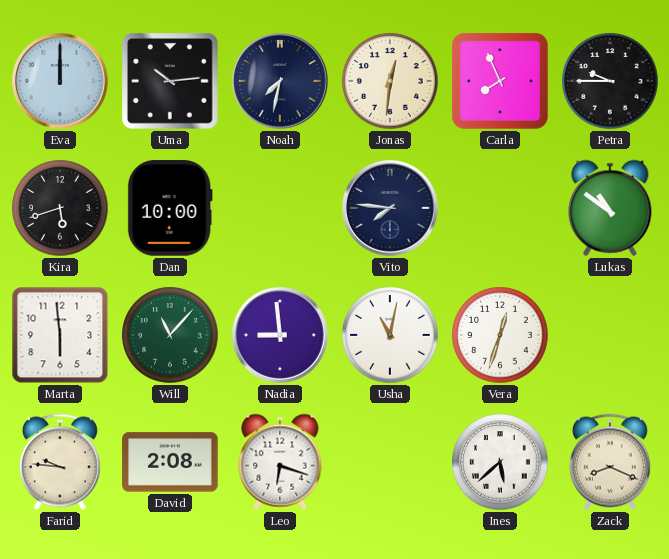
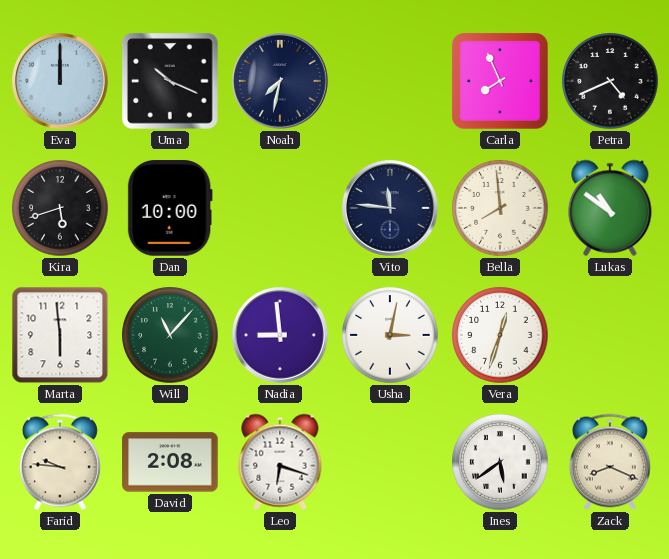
Uma: 10:14 -> 10:19
Jonas: 12:31 -> none
Petra: 9:45 -> 4:41
Vito: 7:46 -> 11:46
Bella: none -> 7:59
Usha: 11:02 -> 3:02
Ines: 5:38 -> 5:39
